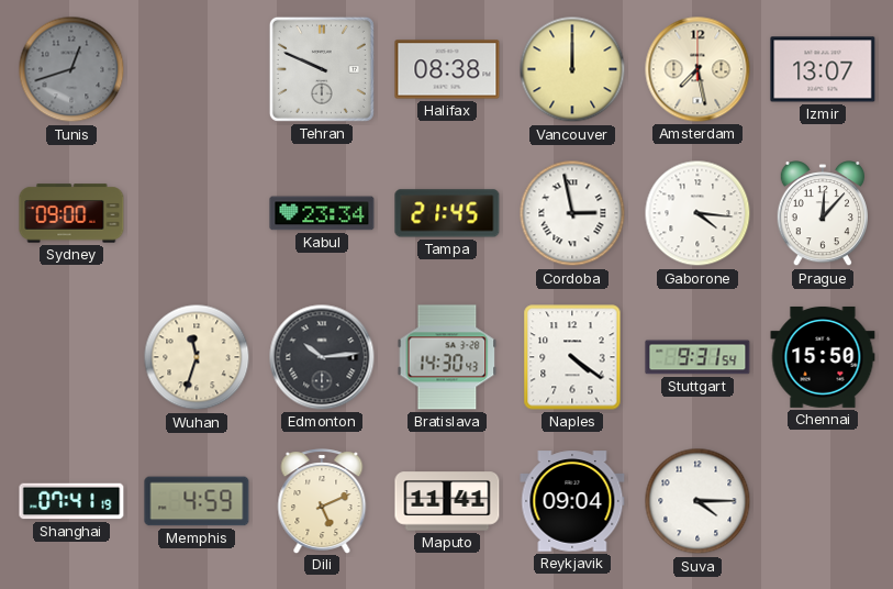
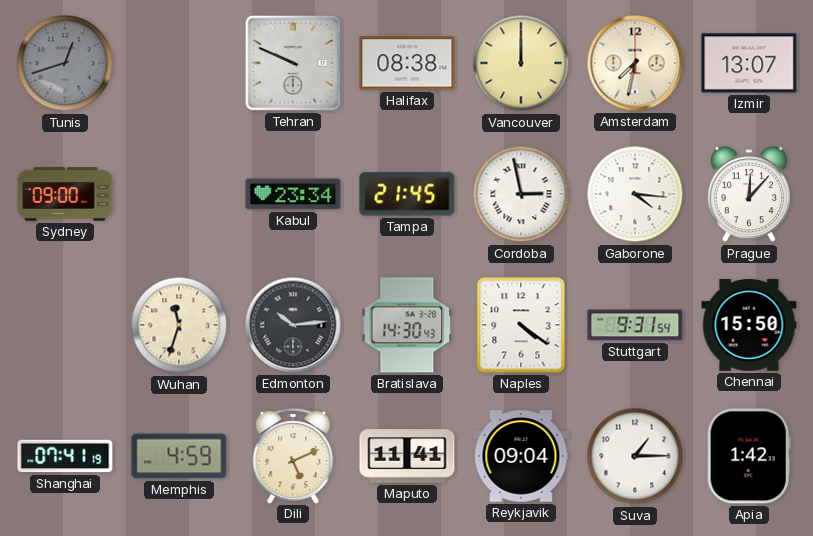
Amsterdam: 7:28 -> 7:32
Suva: 4:15 -> 1:15
Apia: none -> 1:42
